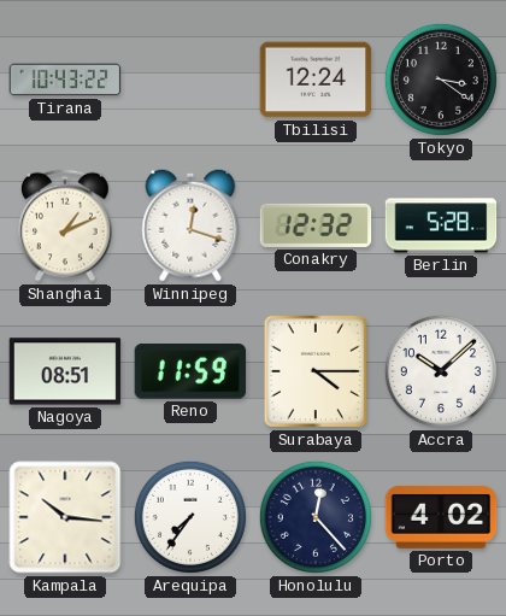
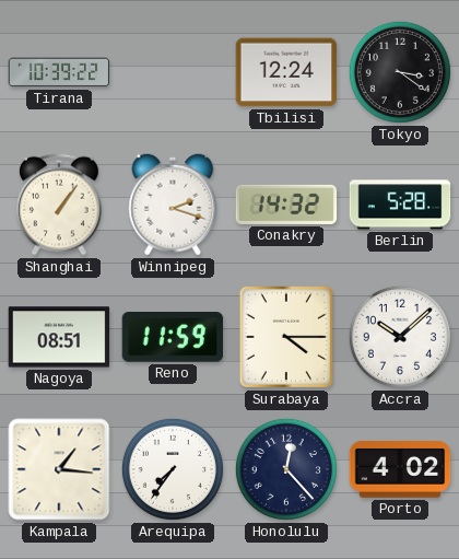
Tirana: 10:43 -> 10:39
Shanghai: 1:11 -> 1:06
Winnipeg: 12:18 -> 2:18
Conakry: 12:32 -> 14:32
Kampala: 10:16 -> 1:16
